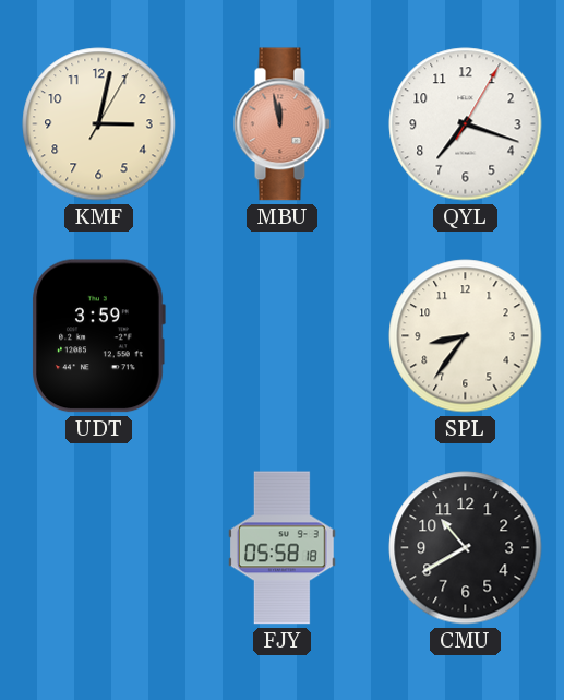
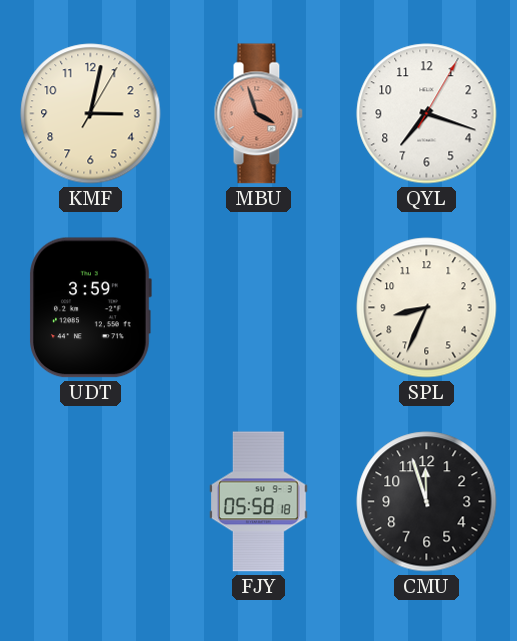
MBU: 11:58 -> 3:57
SPL: 8:36 -> 8:34
CMU: 10:40 -> 11:57
